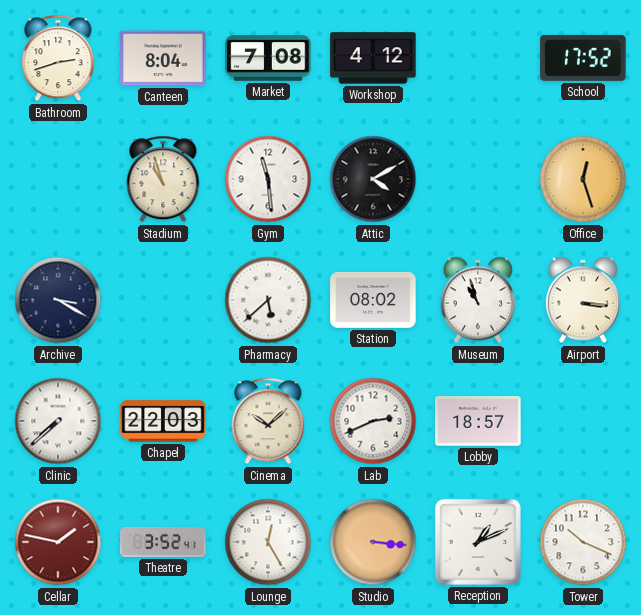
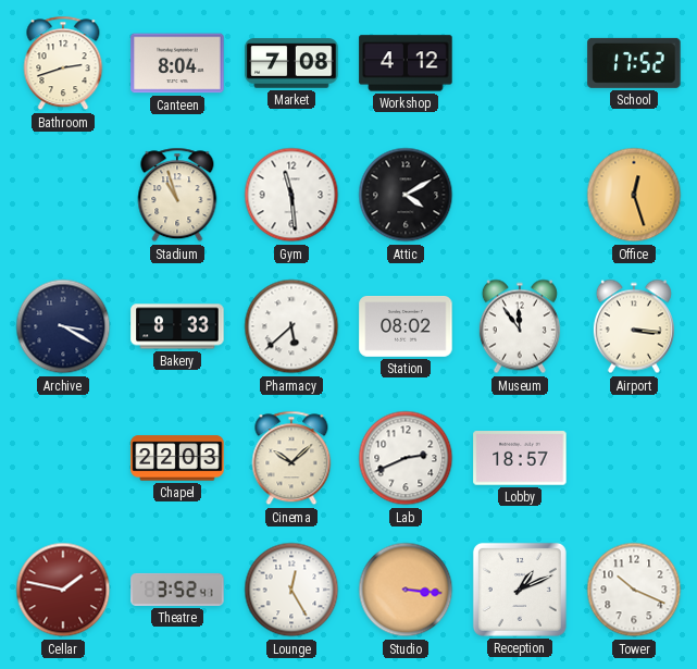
Bakery: none -> 8:33
Museum: 10:57 -> 11:54
Clinic: 7:38 -> none
